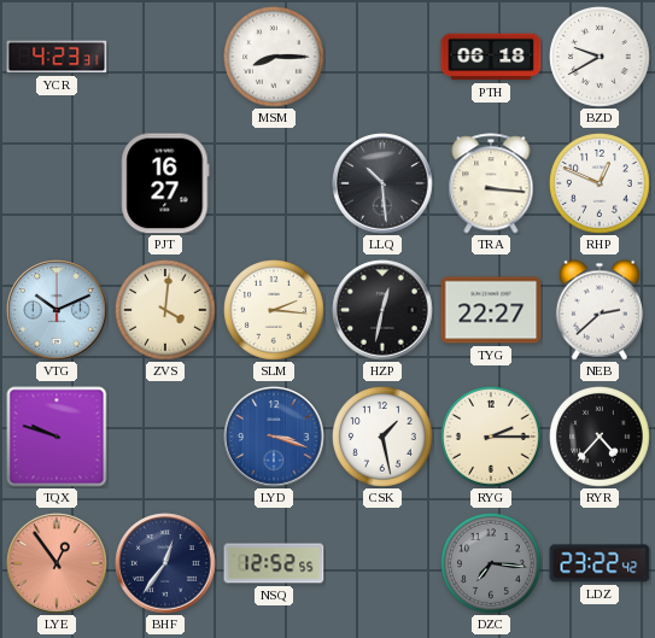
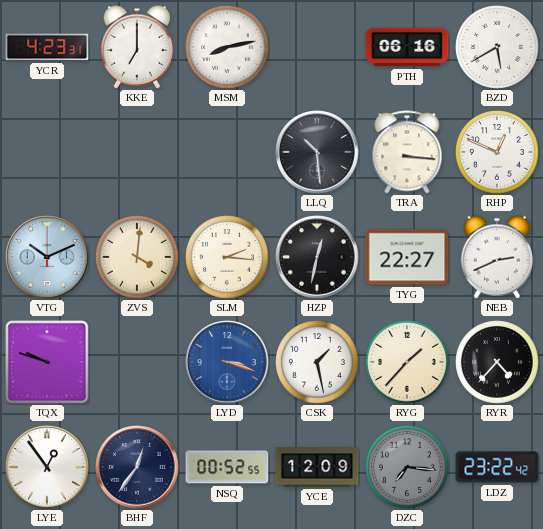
KKE: none -> 7:00
MSM: 8:15 -> 8:13
PTH: 06:18 -> 06:16
BZD: 9:40 -> 5:40
PJT: 16:27 -> none
NEB: 2:38 -> 2:41
RYG: 2:15 -> 1:37
LYE dial: salmon -> white
NSQ: 12:52 -> 00:52
YCE: none -> 12:09
